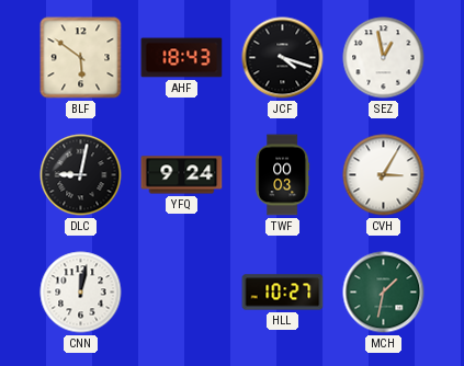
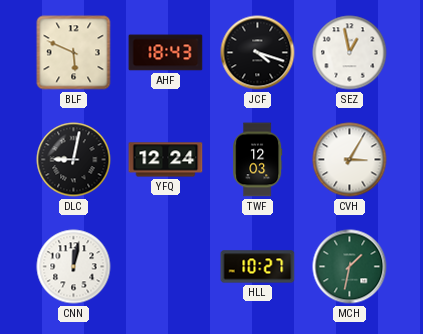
BLF: 5:51 -> 5:49
YFQ: 9:24 -> 12:24
TWF: 00:03 -> 12:03
